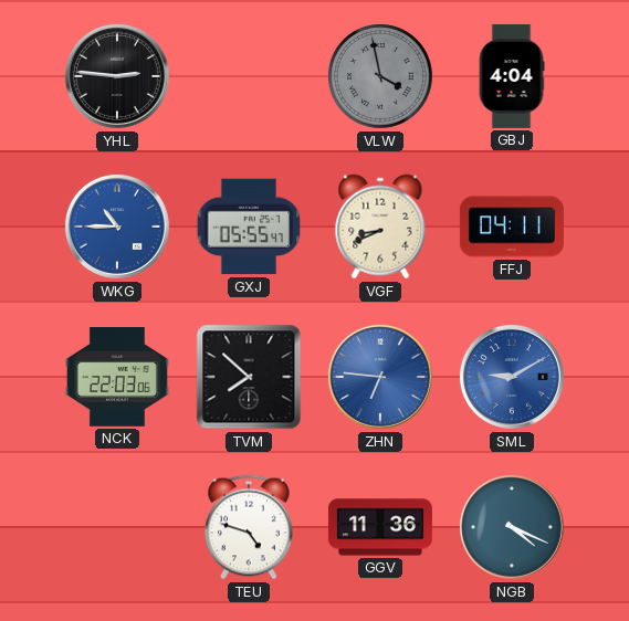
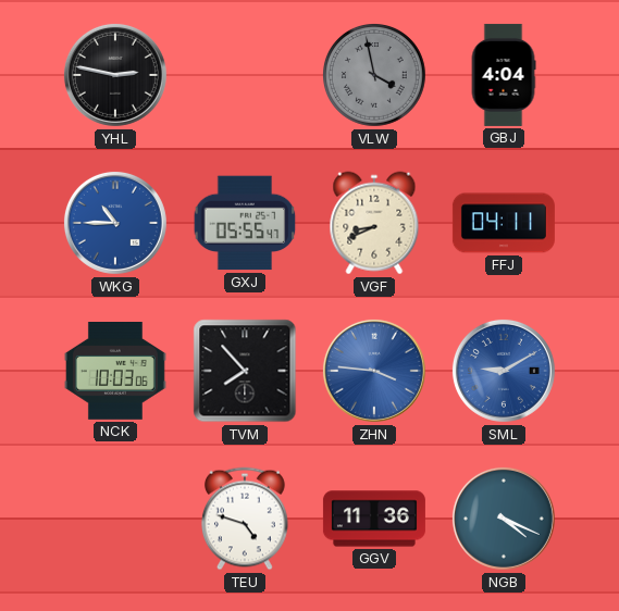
YHL: 2:46 -> 2:47
NCK: 22:03 -> 10:03
TVM: 7:52 -> 7:53
ZHN: 6:46 -> 3:46
